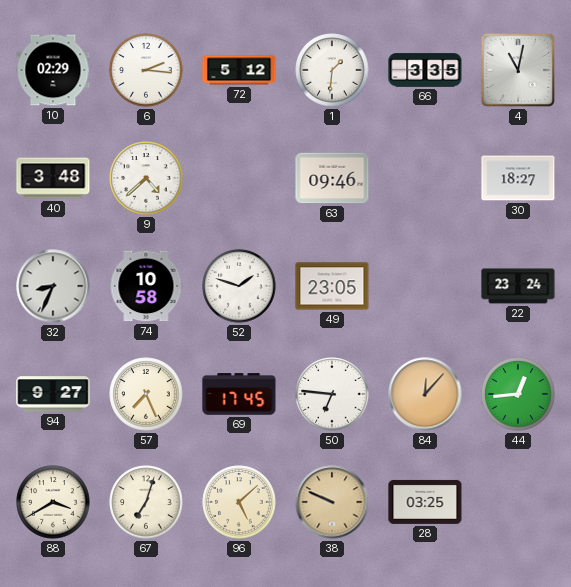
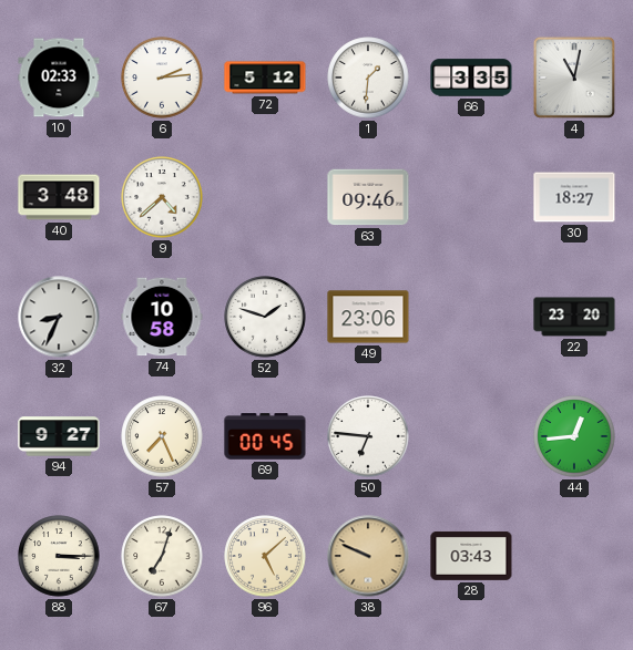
10: 02:29 -> 02:33
6: 2:16 -> 2:14
49: 23:05 -> 23:06
22: 23:24 -> 23:20
69: 17:45 -> 00:45
84: 12:07 -> none
88: 3:40 -> 3:15
28: 03:25 -> 03:43
